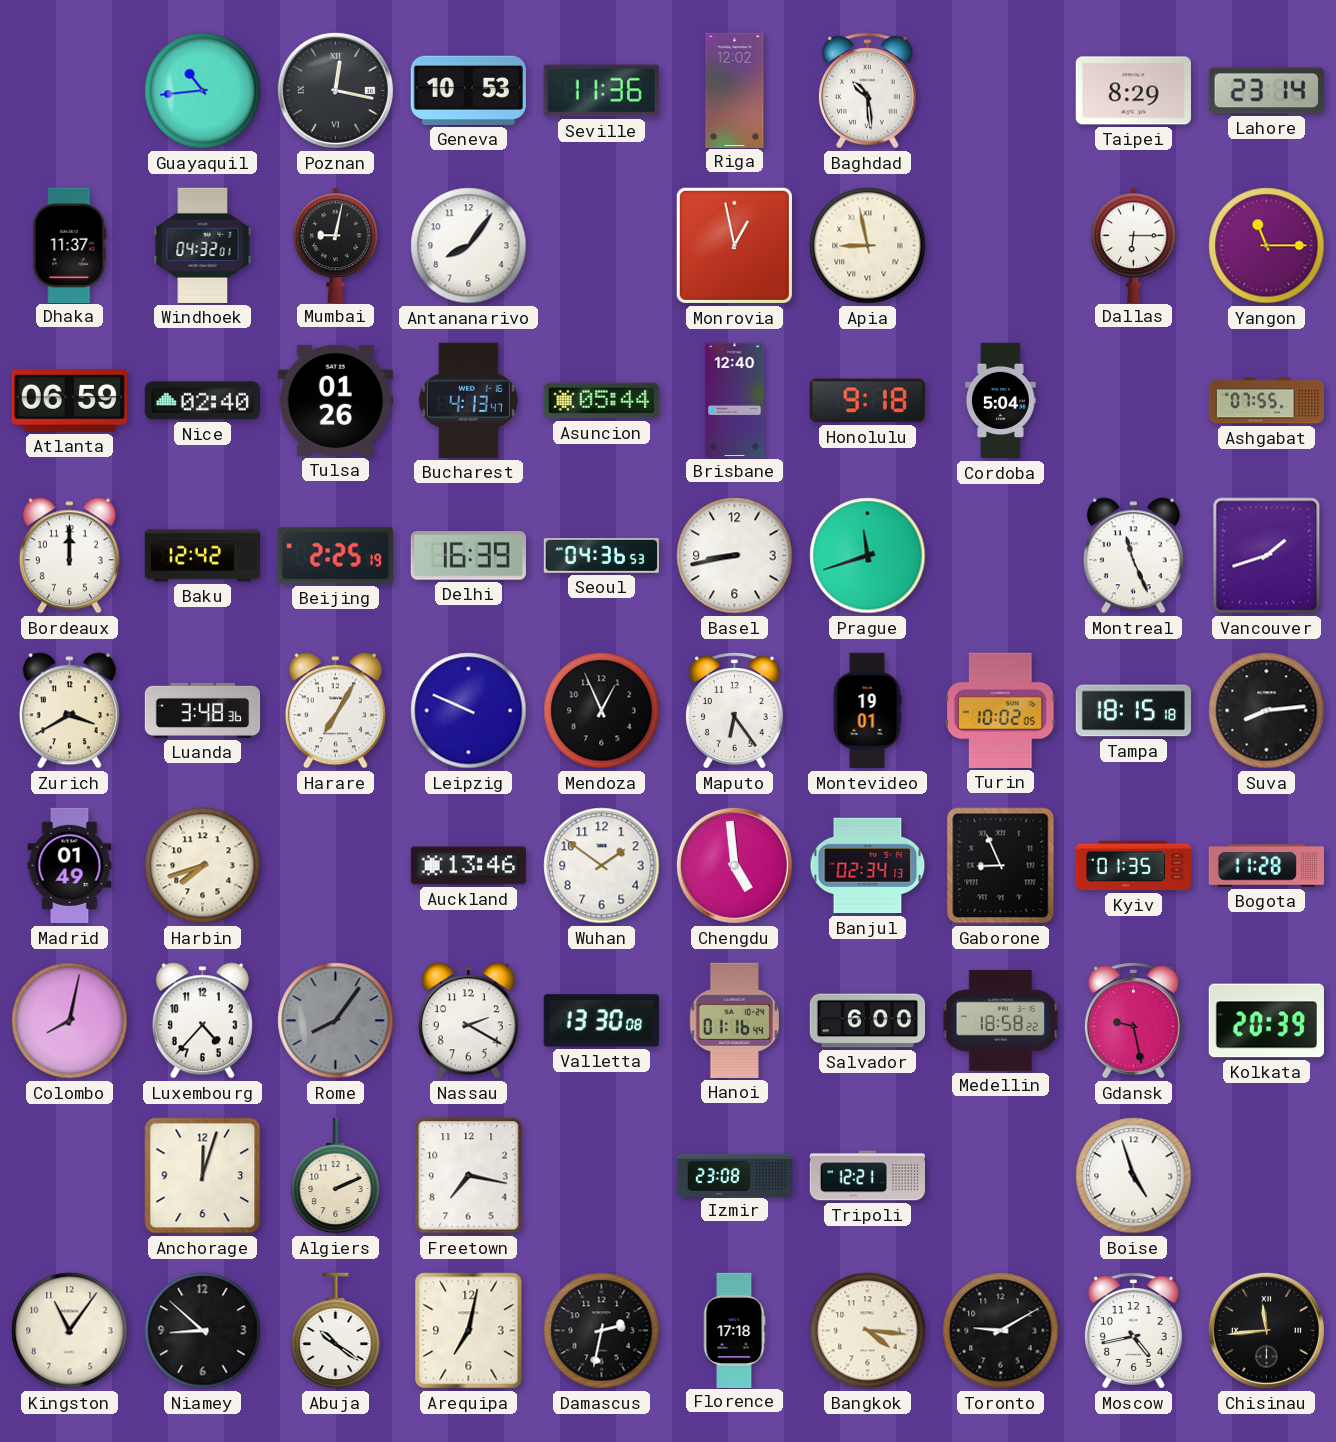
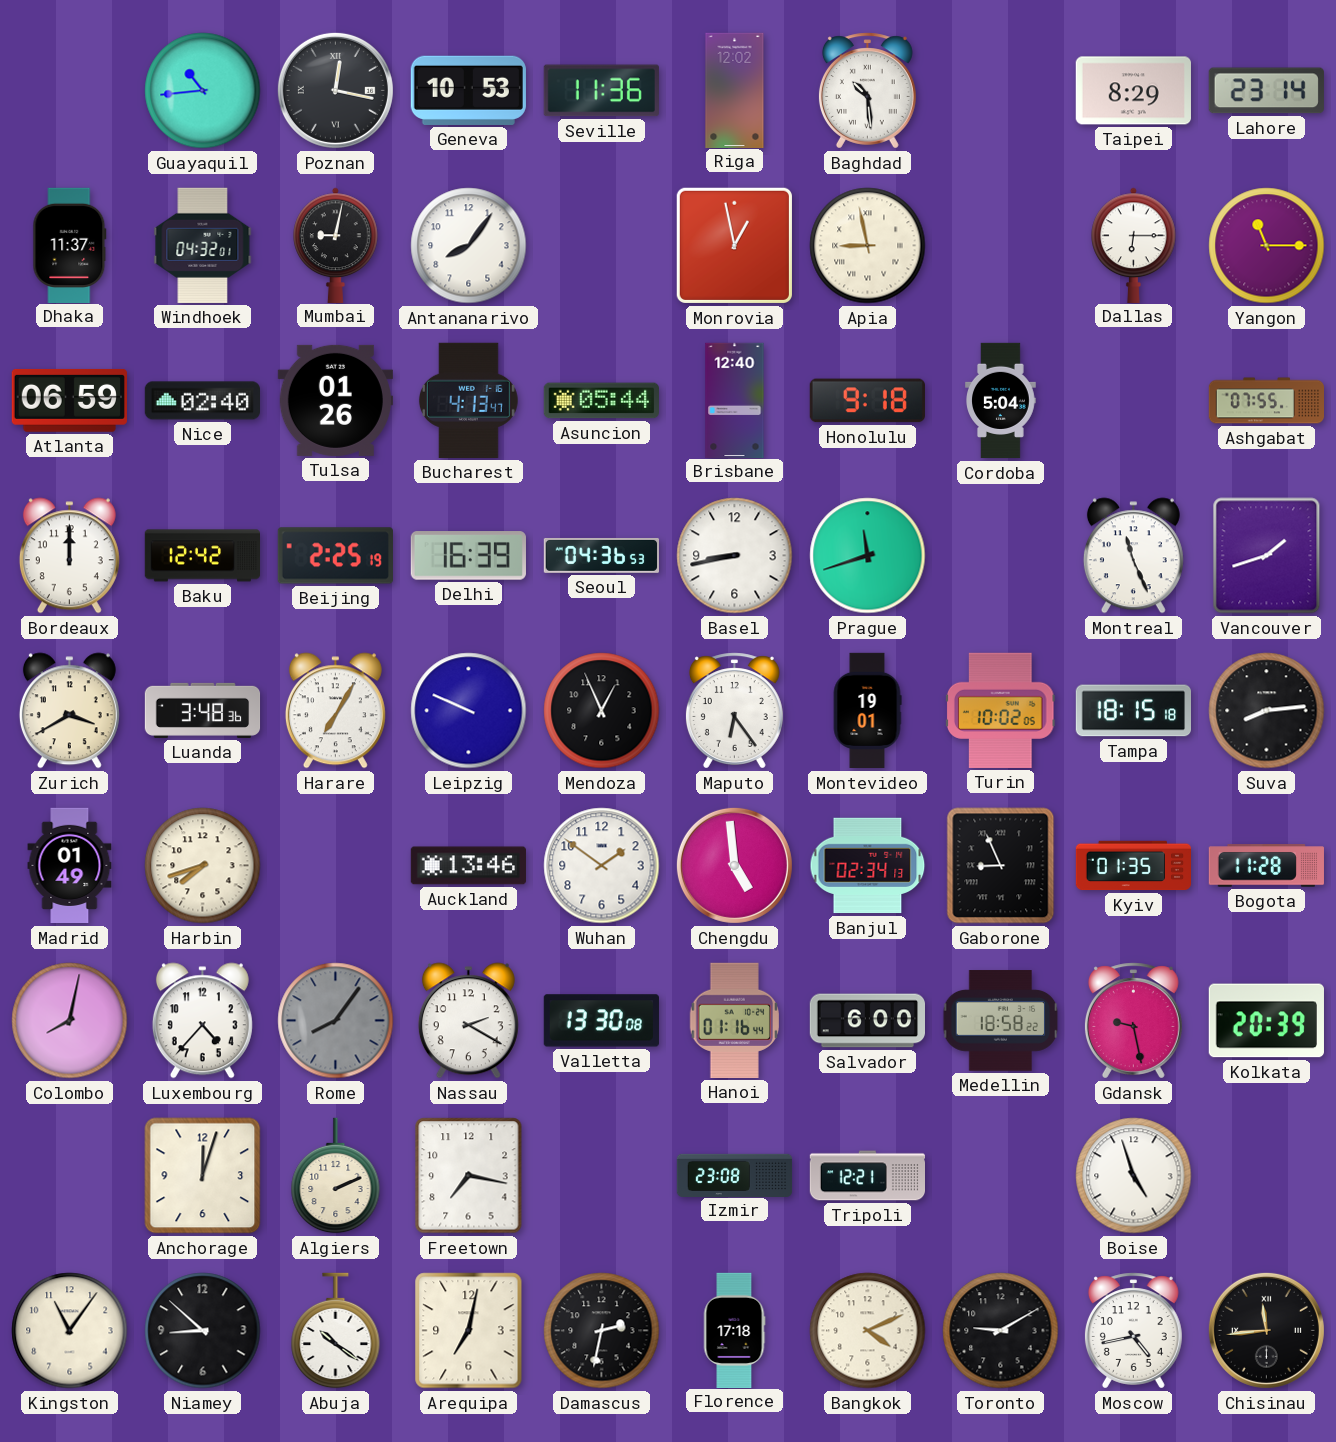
Bangkok: 4:16 -> 4:11
